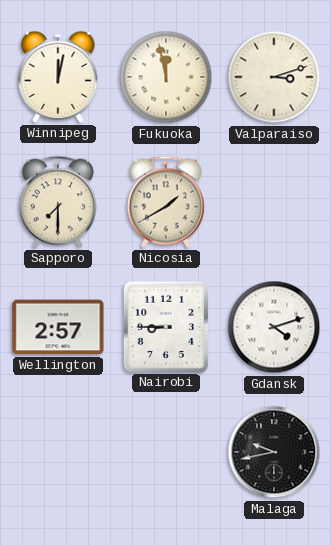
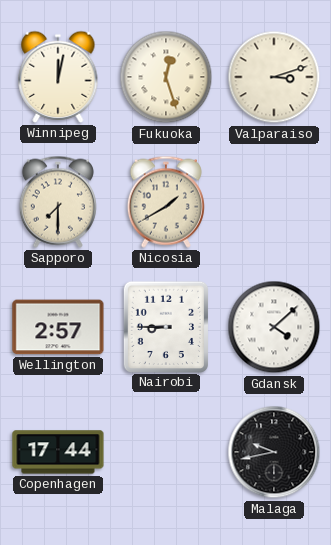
Fukuoka: 11:58 -> 12:27
Gdansk: 4:12 -> 4:08
Copenhagen: none -> 17:44
